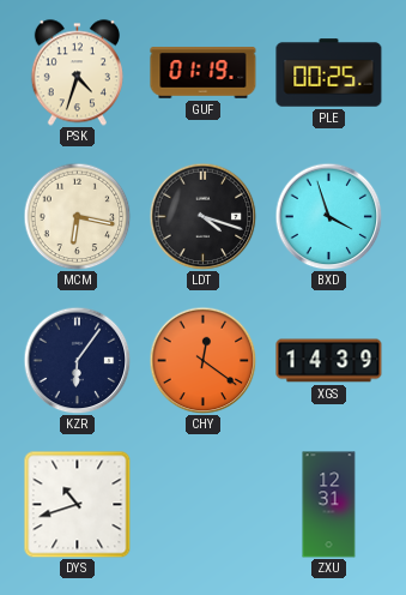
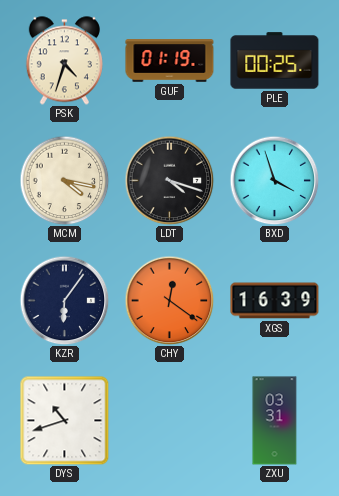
MCM: 6:17 -> 4:17
XGS: 14:39 -> 16:39
ZXU: 12:31 -> 03:31
